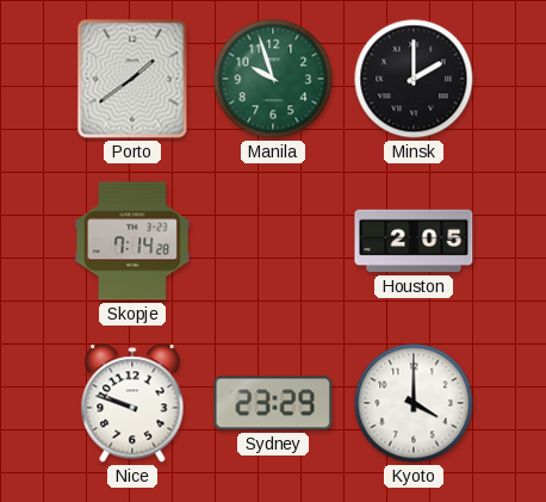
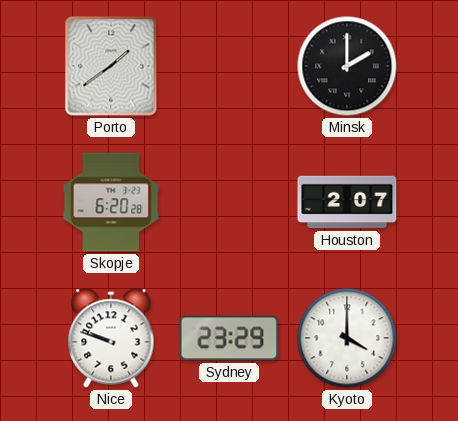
Manila: 9:57 -> none
Skopje: 7:14 -> 6:20
Houston: 2:05 -> 2:07
